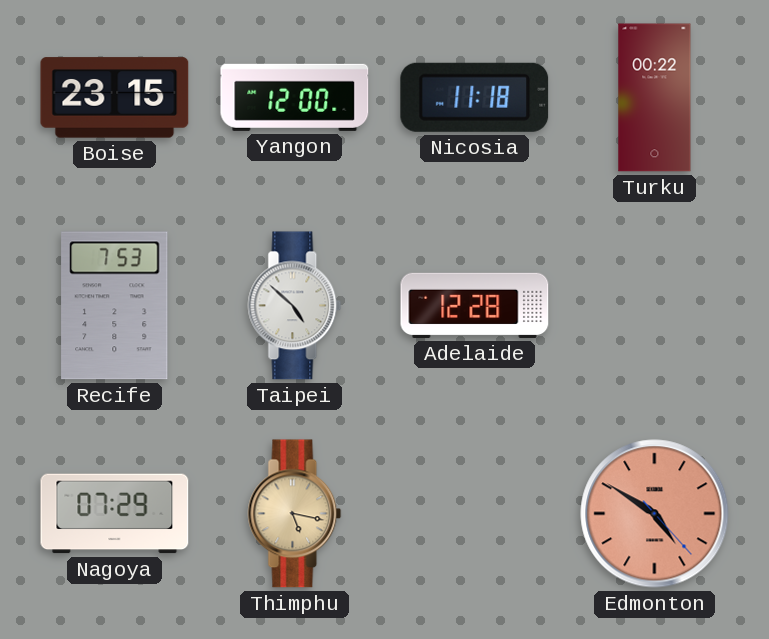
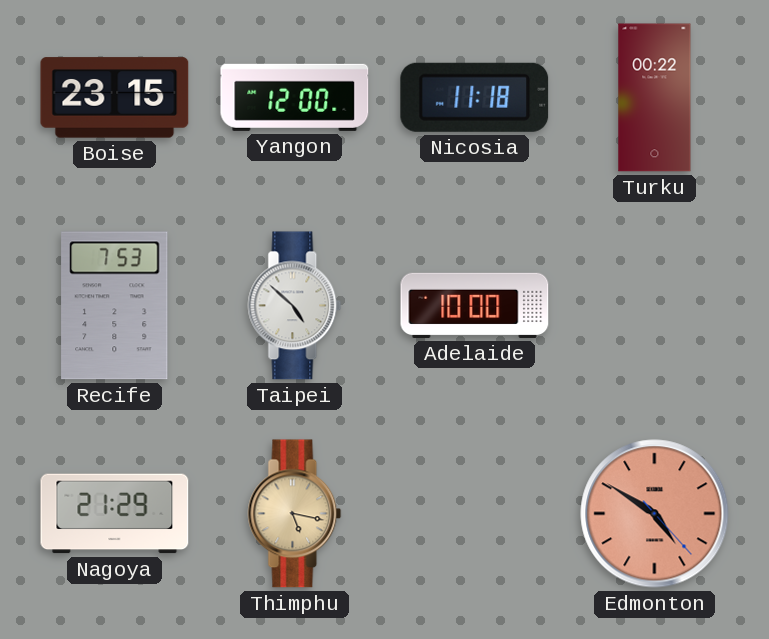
Adelaide: 12:28 -> 10:00
Nagoya: 07:29 -> 21:29
